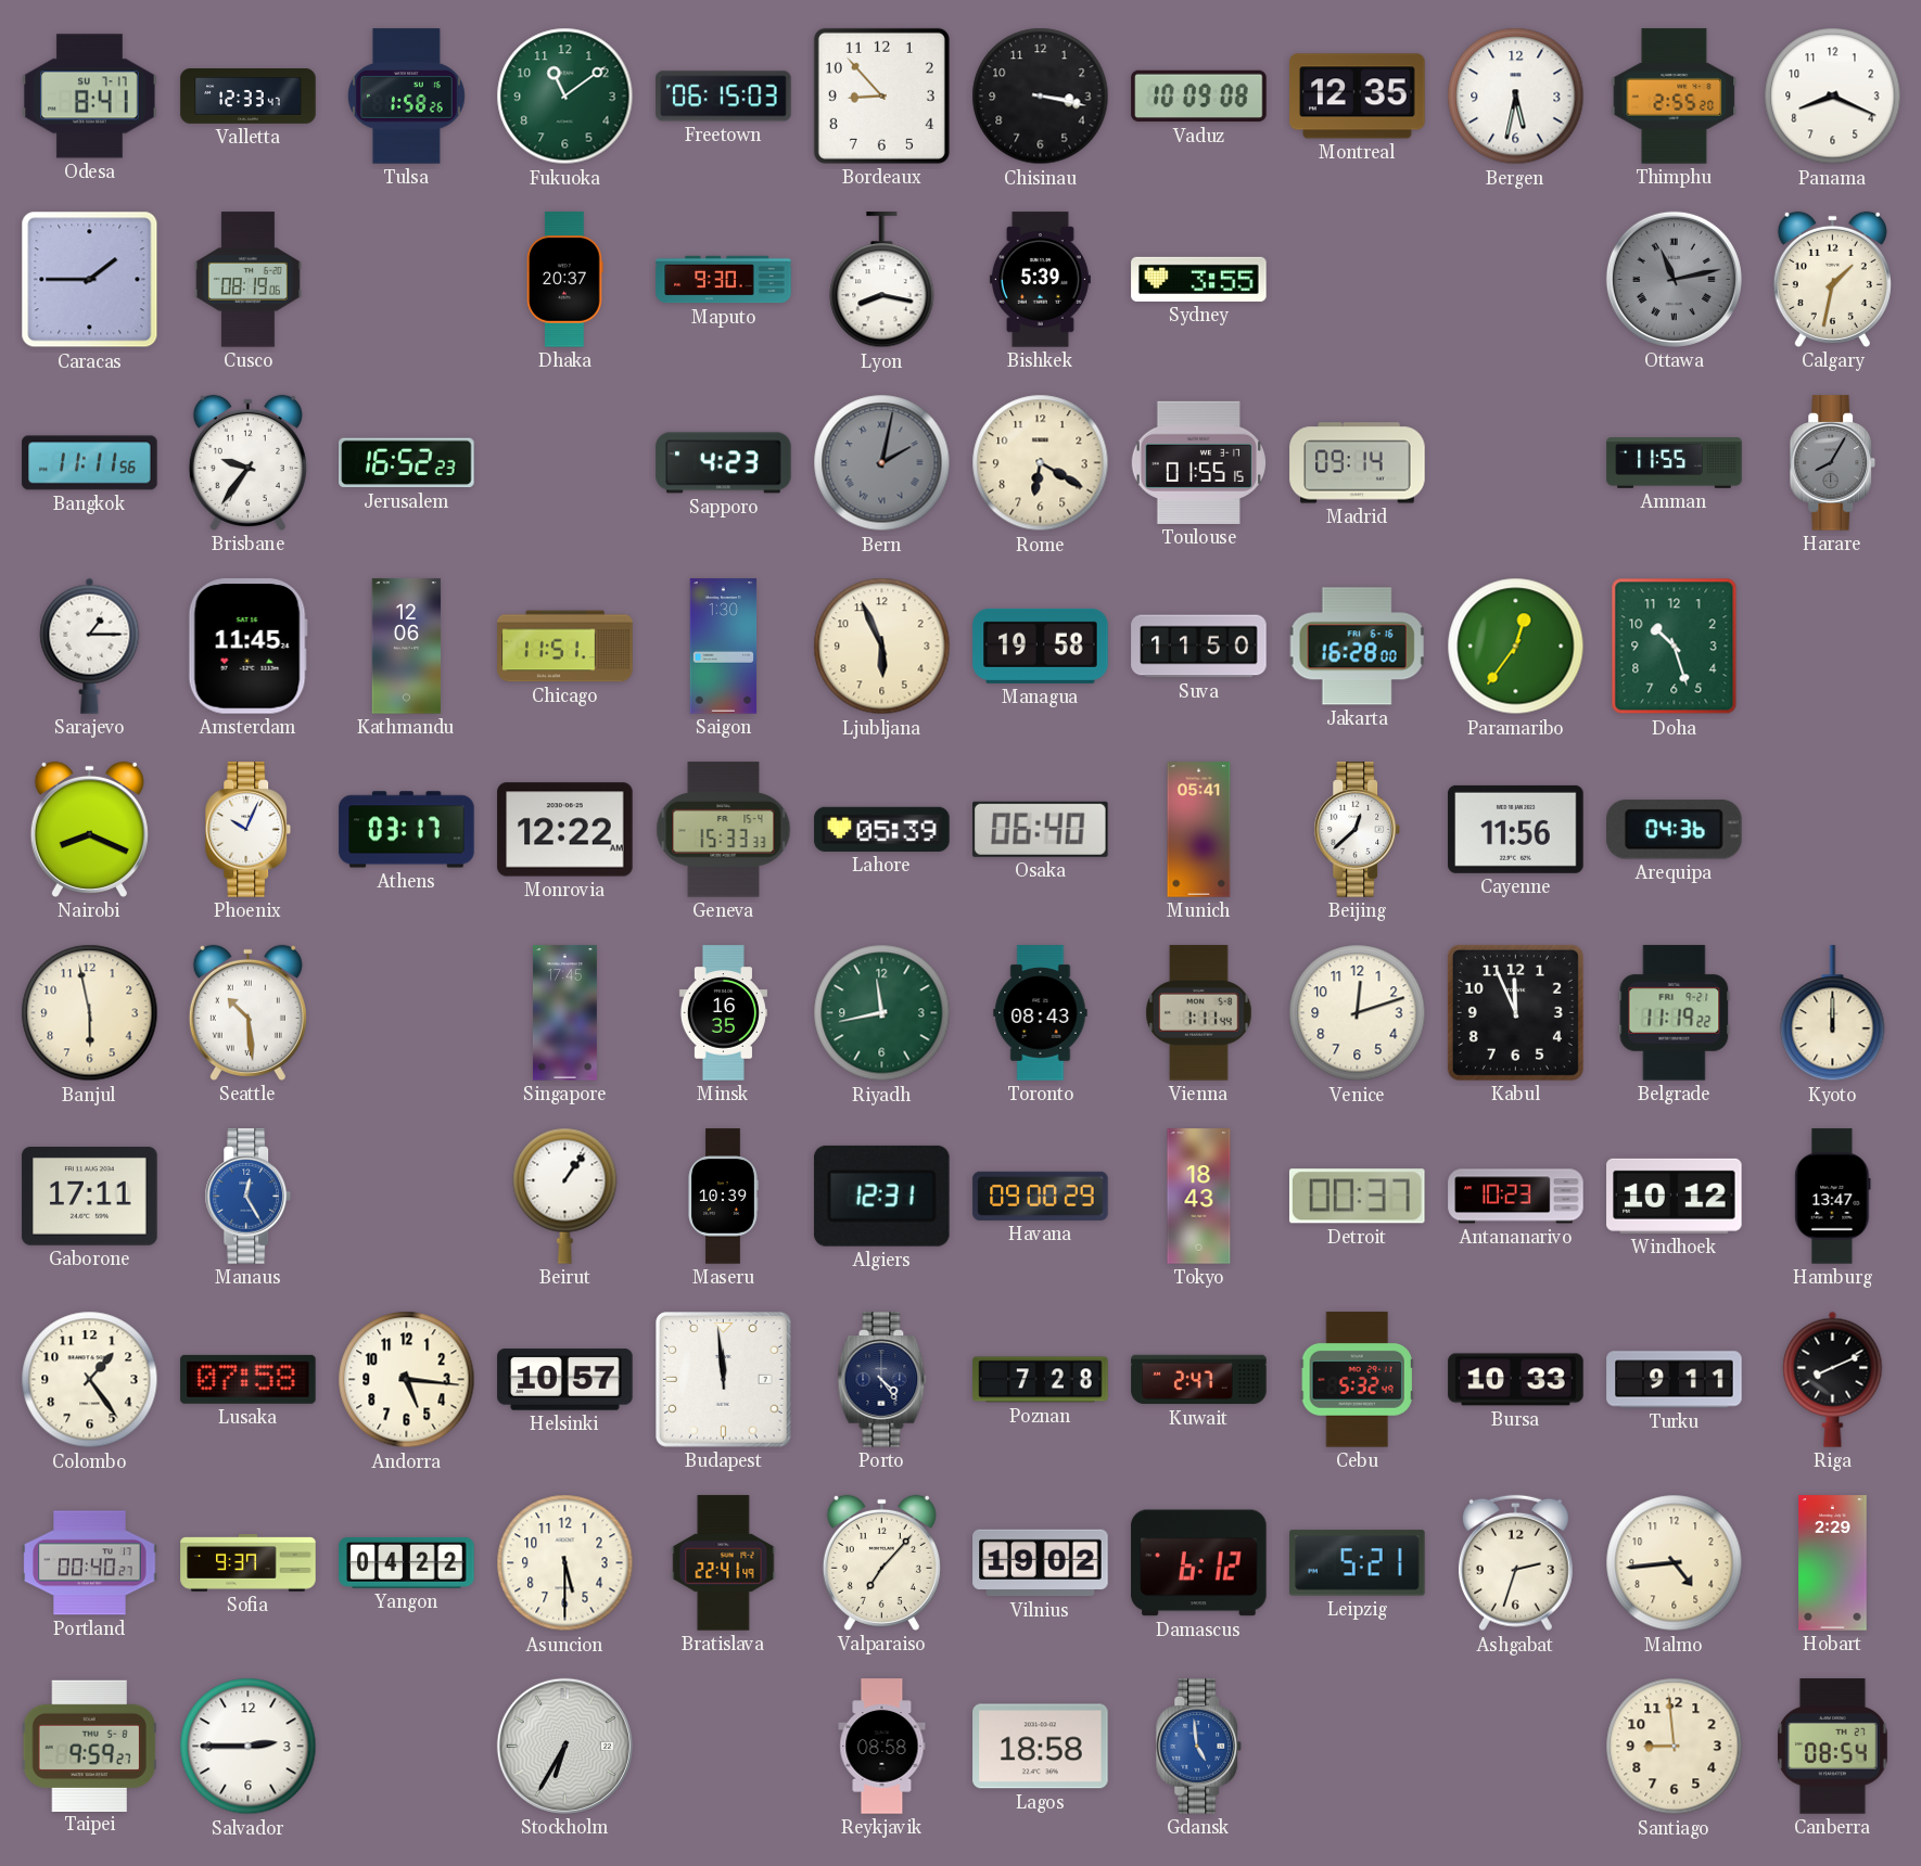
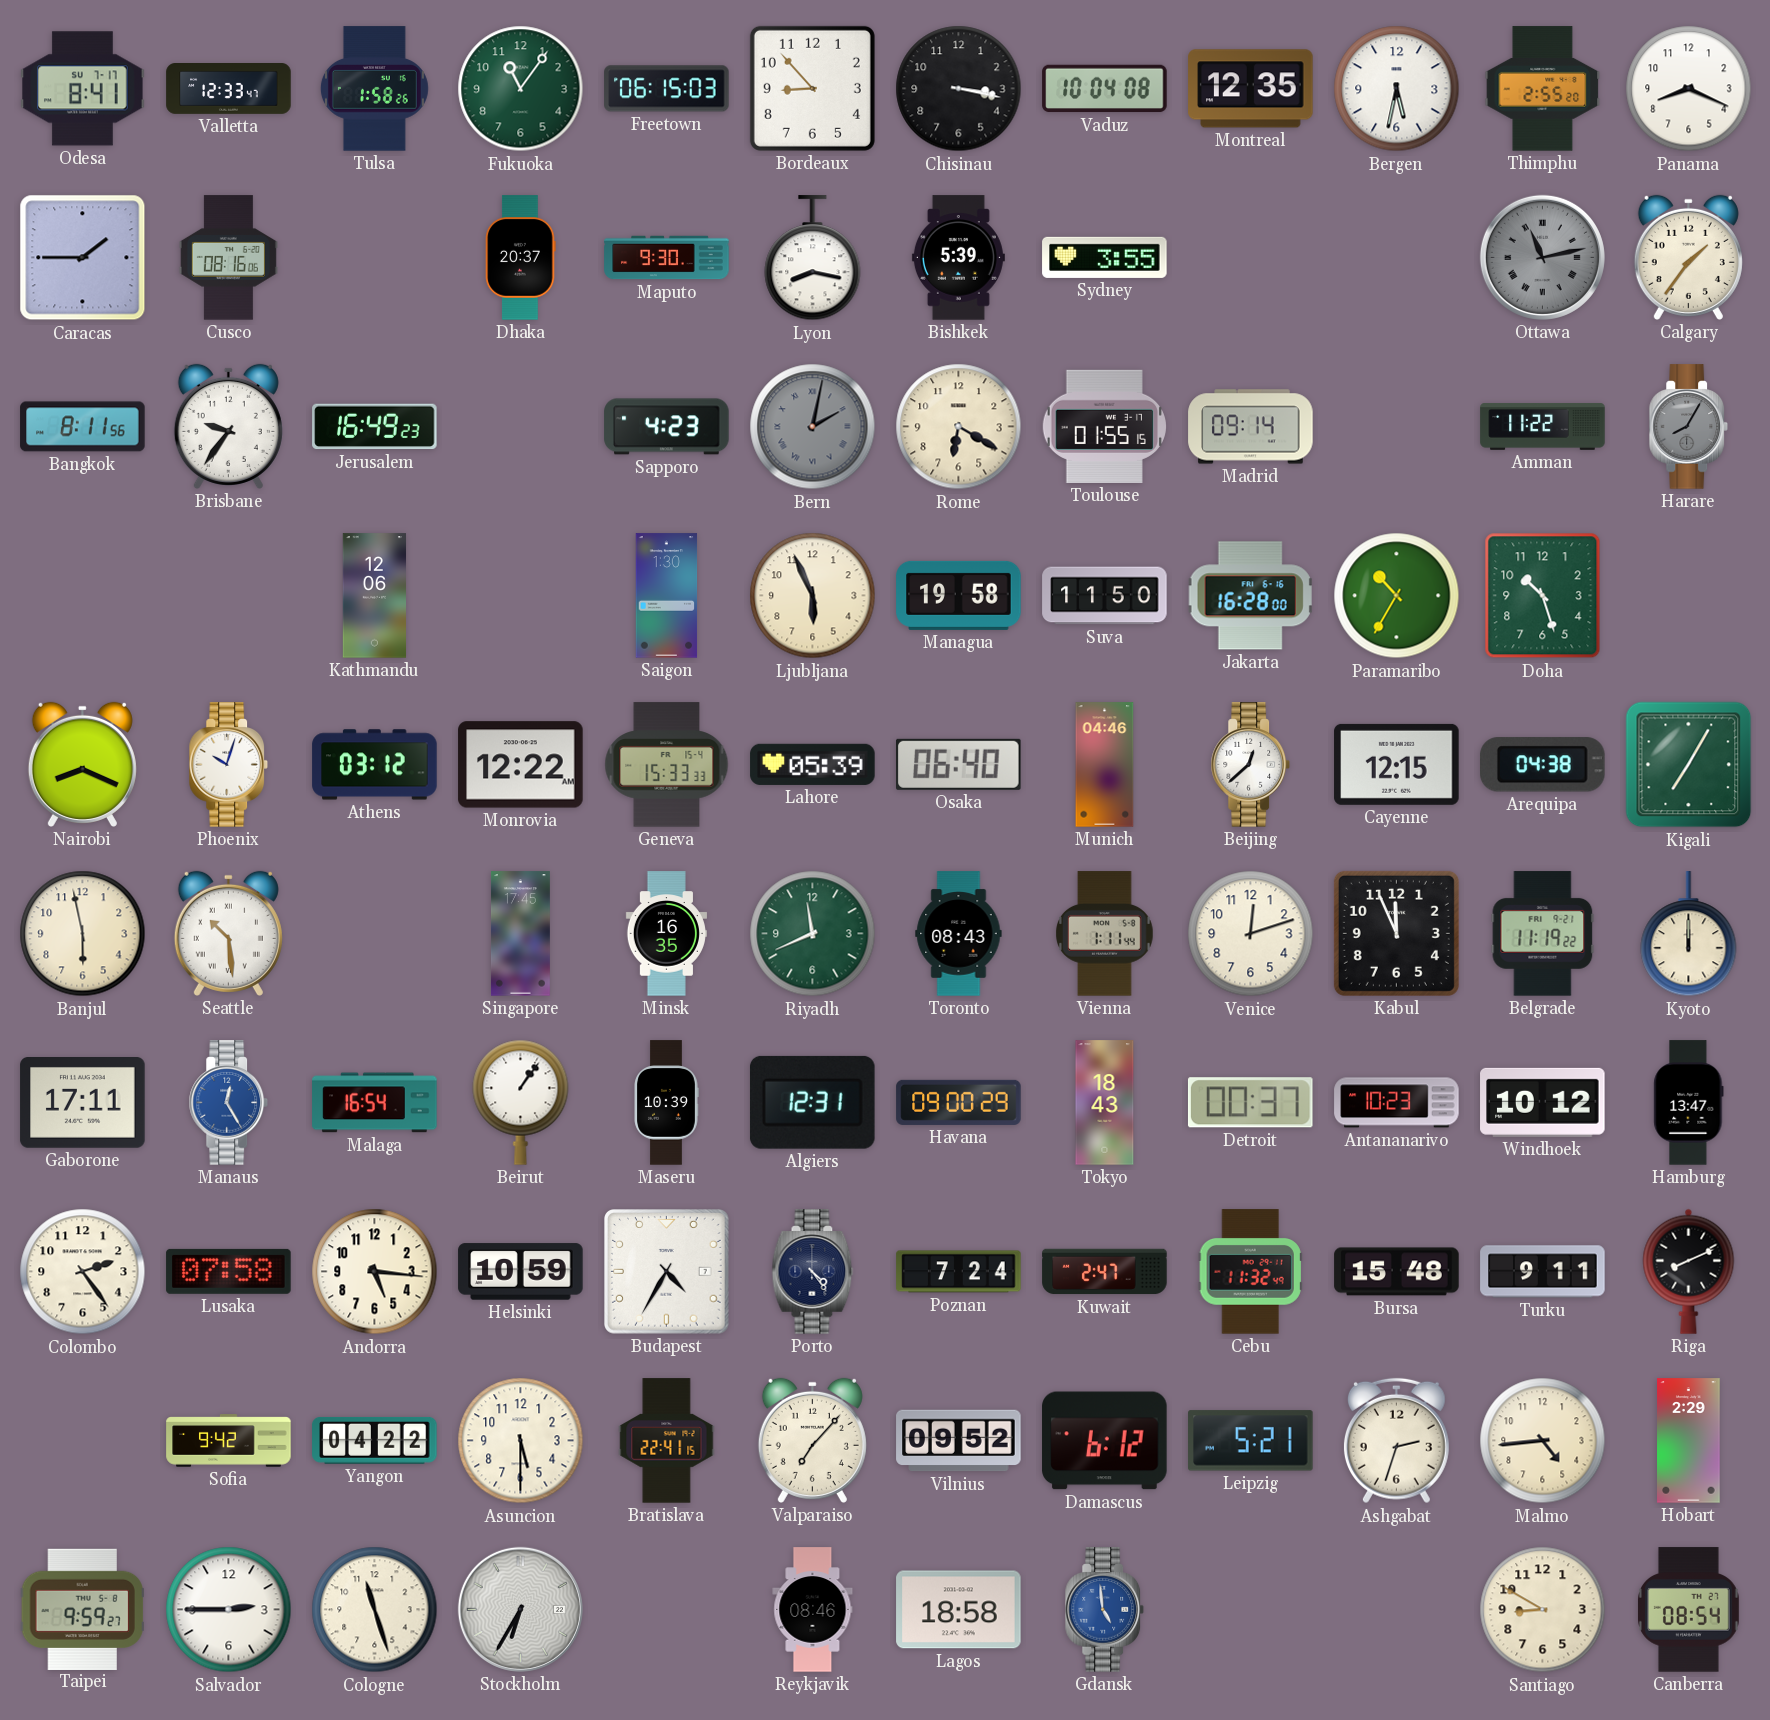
Fukuoka: 11:09 -> 11:06
Vaduz: 10:09 -> 10:04
Cusco: 08:19 -> 08:16
Calgary: 1:32 -> 1:36
Bangkok: 11:11 -> 8:11
Jerusalem: 16:52 -> 16:49
Amman: 11:55 -> 11:22
Sarajevo: 1:15 -> none
Amsterdam: 11:45 -> none
Chicago: 11:51 -> none
Paramaribo: 12:36 -> 10:35
Phoenix: 10:04 -> 10:03
Athens: 03:17 -> 03:12
Munich: 05:41 -> 04:46
Cayenne: 11:56 -> 12:15
Arequipa: 04:36 -> 04:38
Kigali: none -> 7:05
Riyadh: 11:43 -> 11:41
Malaga: none -> 16:54
Colombo: 1:24 -> 2:24
Helsinki: 10:57 -> 10:59
Budapest: 11:59 -> 4:35
Poznan: 7:28 -> 7:24
Cebu: 5:32 -> 11:32
Bursa: 10:33 -> 15:48
Portland: 00:40 -> none
Sofia: 9:37 -> 9:42
Bratislava: 22:41:49 -> 22:41:15
Vilnius: 19:02 -> 09:52
Cologne: none -> 11:27
Reykjavik: 08:58 -> 08:46
Santiago: 8:59 -> 8:50
